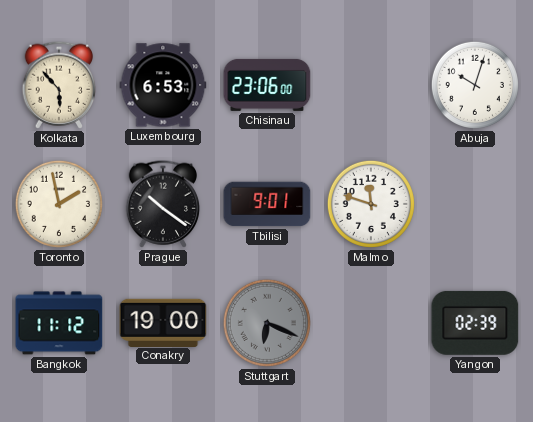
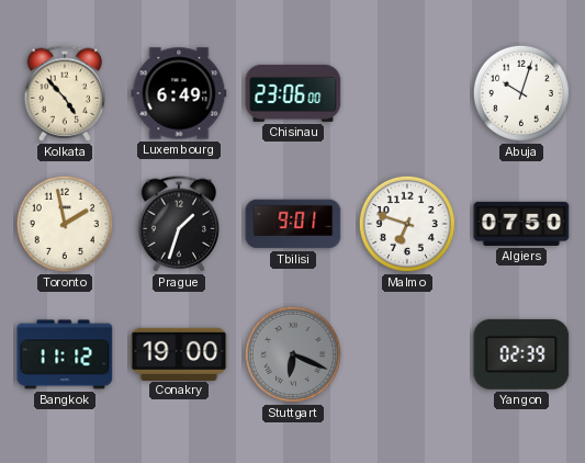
Kolkata: 5:53 -> 4:53
Luxembourg: 6:53 -> 6:49
Prague: 10:21 -> 1:33
Malmo: 11:48 -> 6:48
Algiers: none -> 07:50
